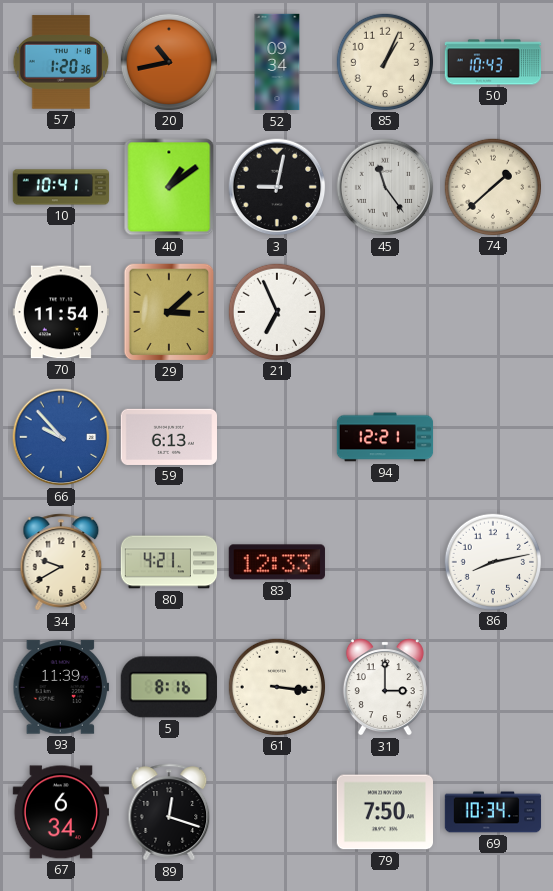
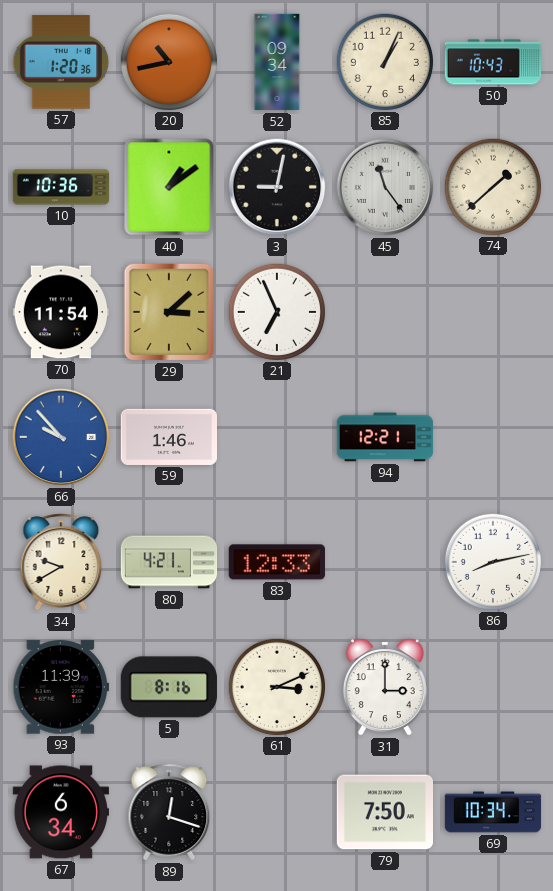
10: 10:41 -> 10:36
59: 6:13 -> 1:46
61: 3:16 -> 3:11
